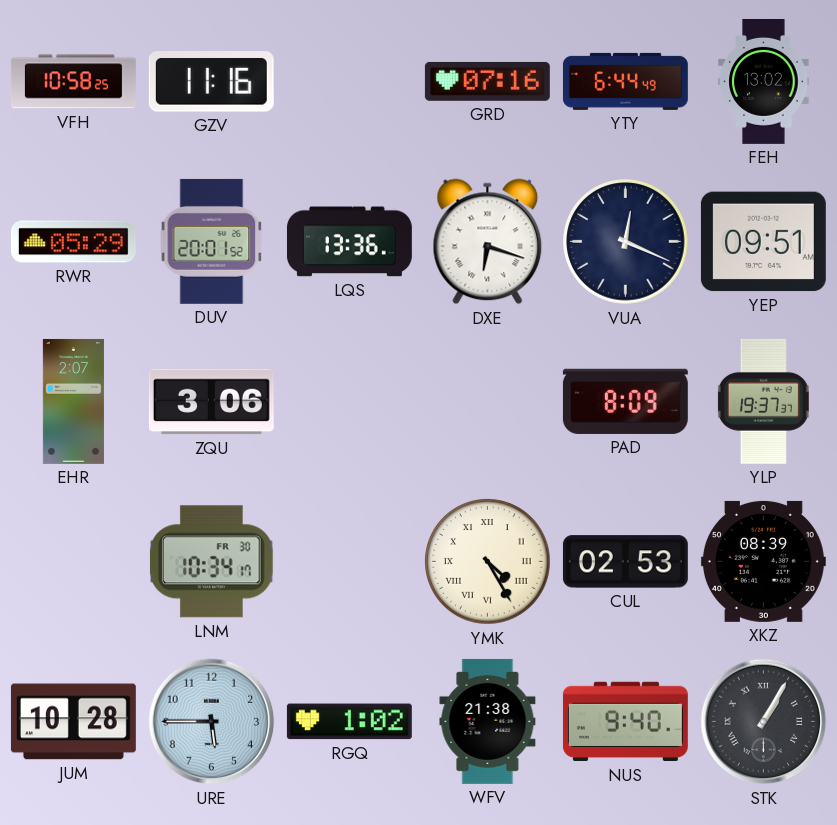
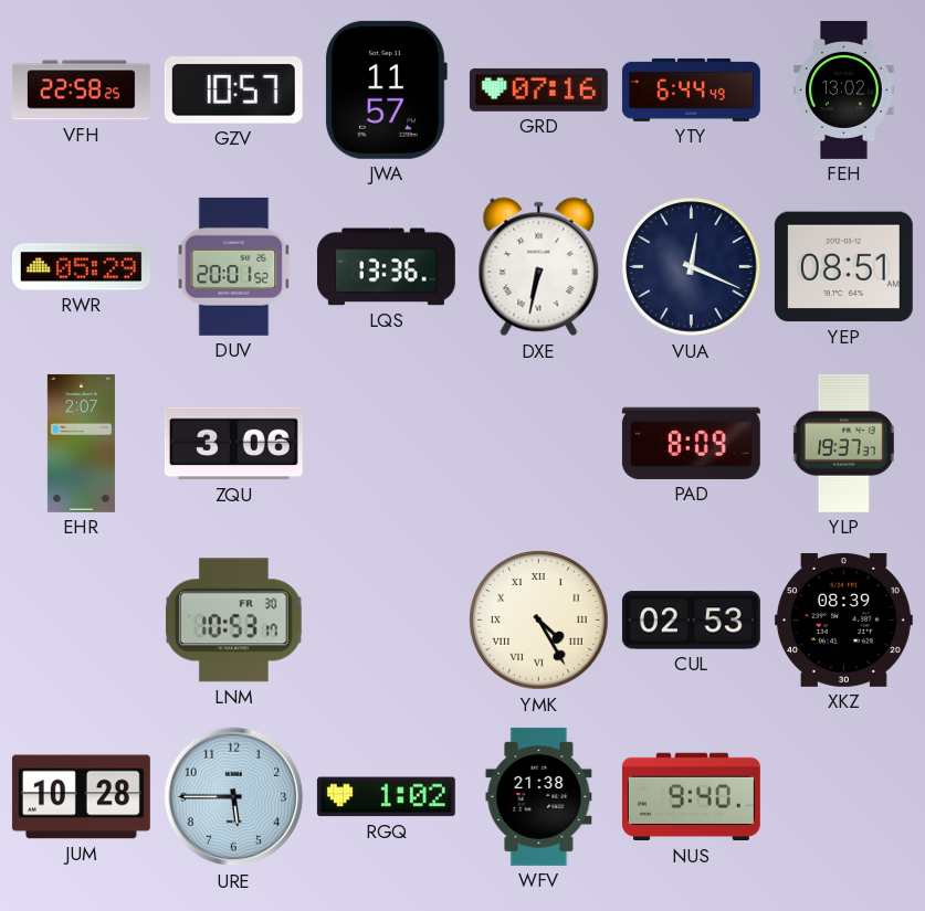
VFH: 10:58 -> 22:58
GZV: 11:16 -> 10:57
JWA: none -> 11:57
DXE: 6:18 -> 6:32
YEP: 09:51 -> 08:51
LNM: 10:34 -> 10:53
STK: 1:05 -> none
